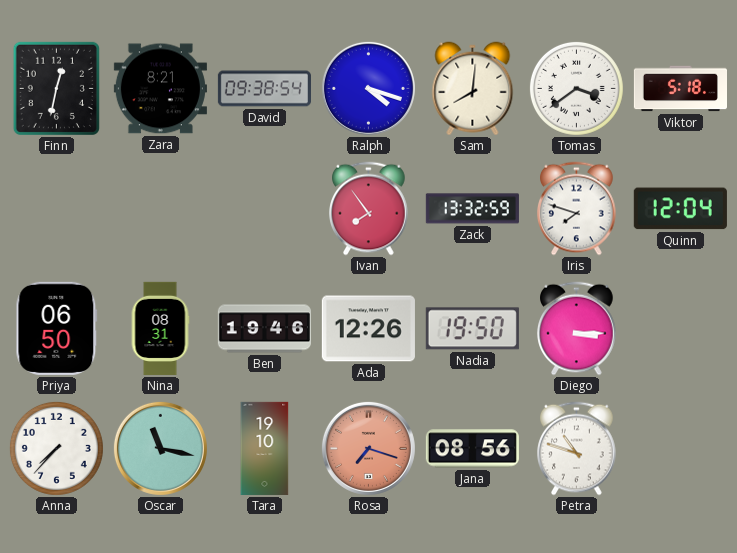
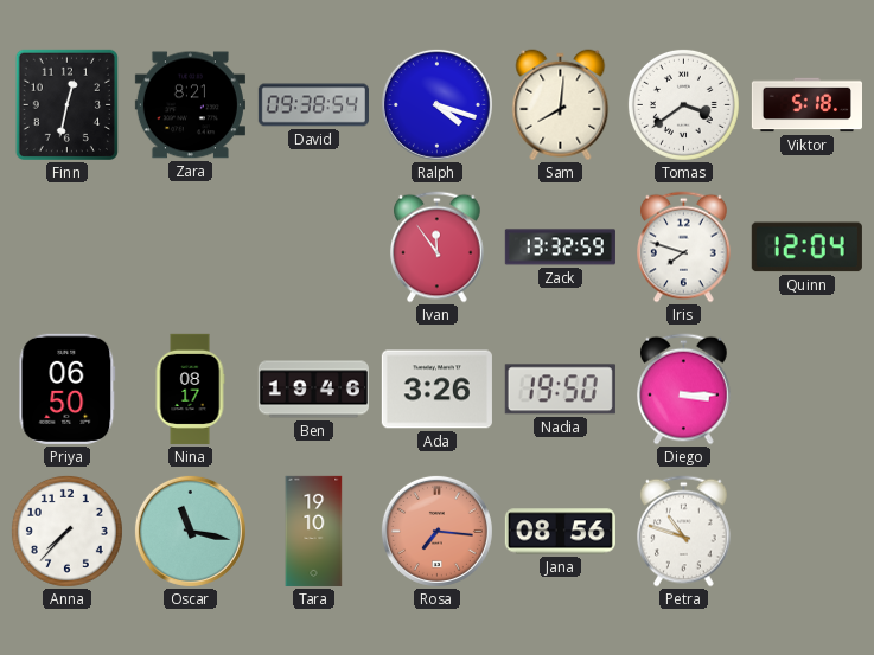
Ivan: 7:54 -> 11:54
Nina: 08:31 -> 08:17
Ada: 12:26 -> 3:26
Rosa: 7:18 -> 7:16
